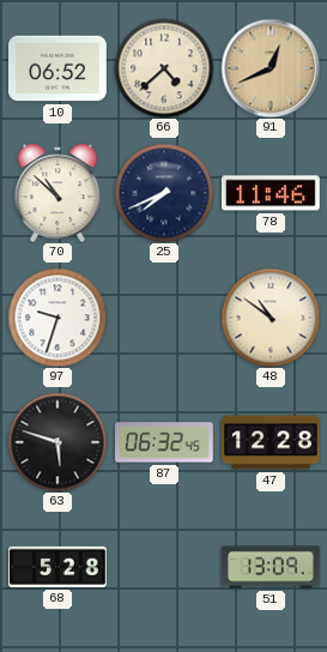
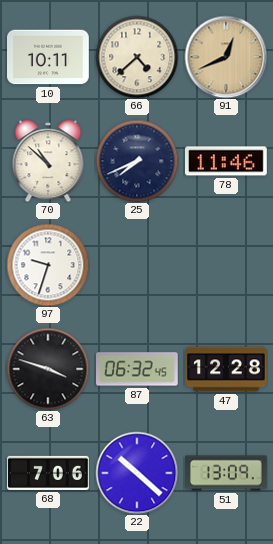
10: 06:52 -> 10:11
48: 10:51 -> none
63: 5:48 -> 3:48
68: 5:28 -> 7:06
22: none -> 10:22
